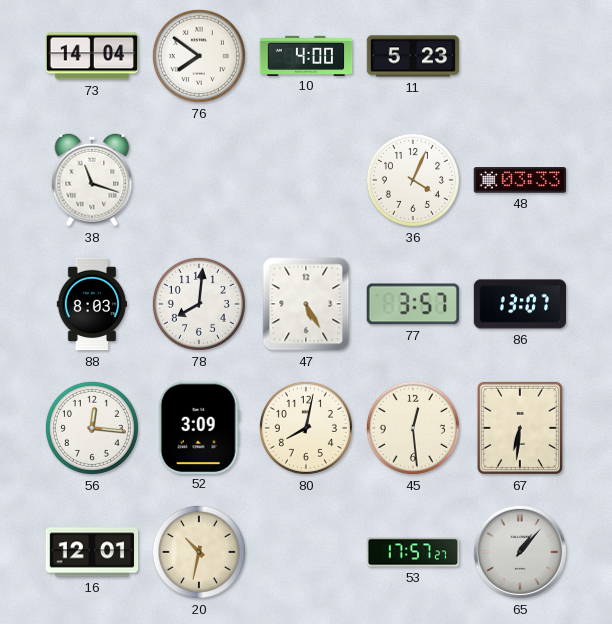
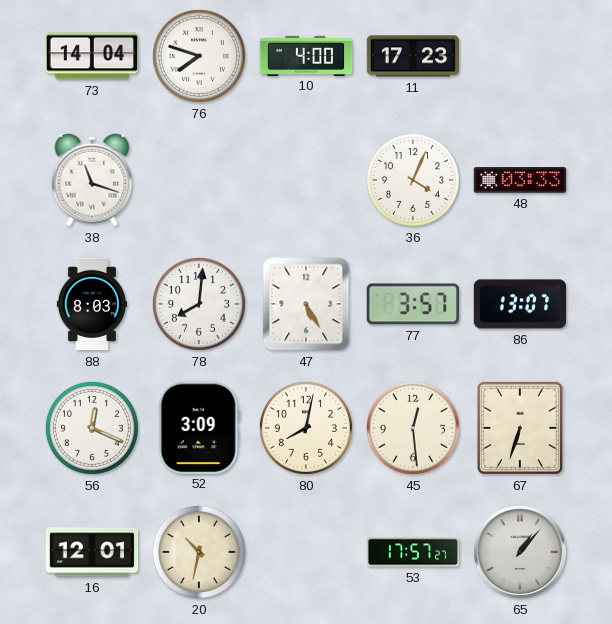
76: 7:51 -> 7:48
11: 5:23 -> 17:23
56: 12:16 -> 12:19
67: 6:31 -> 6:33
